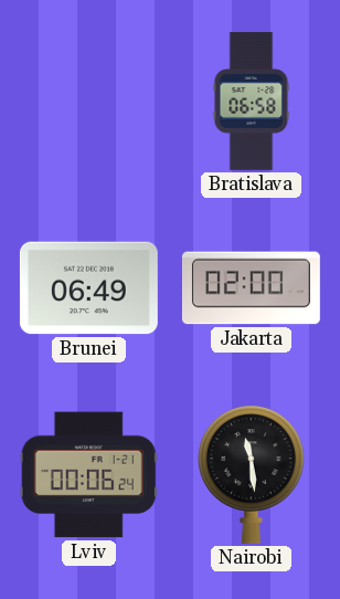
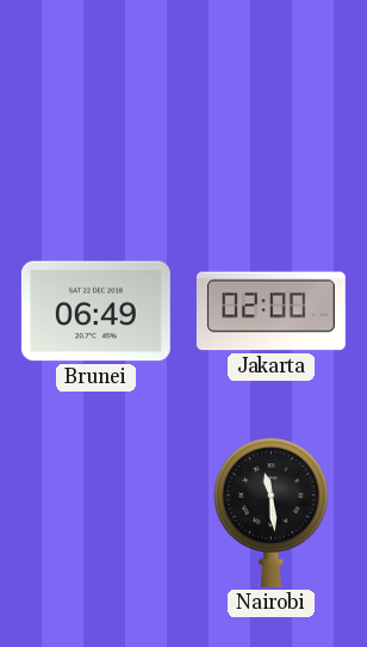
Bratislava: 06:58 -> none
Lviv: 00:06 -> none
